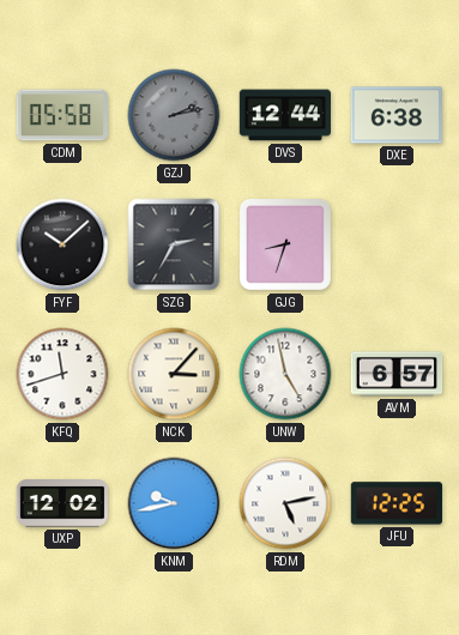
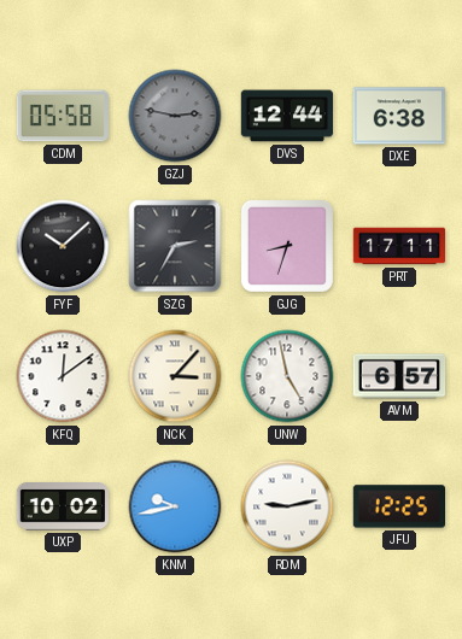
GZJ: 2:13 -> 2:47
PRT: none -> 17:11
KFQ: 11:42 -> 12:09
UXP: 12:02 -> 10:02
RDM: 5:13 -> 9:13
